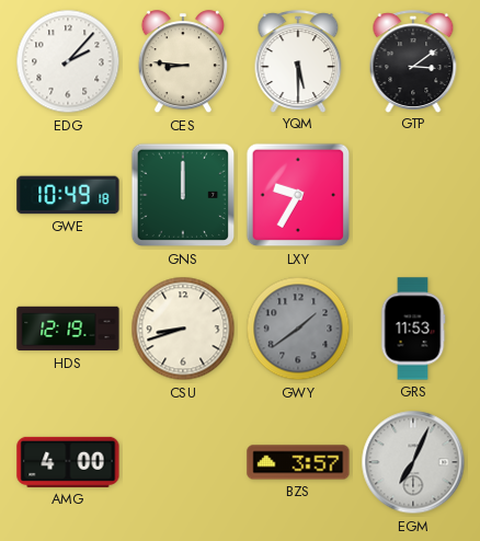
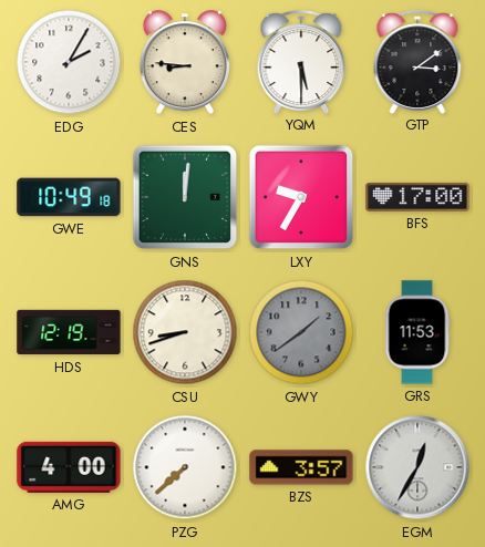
EDG: 2:07 -> 2:05
GNS: 12:00 -> 12:01
BFS: none -> 17:00
PZG: none -> 7:38
EGM: 7:04 -> 12:35
